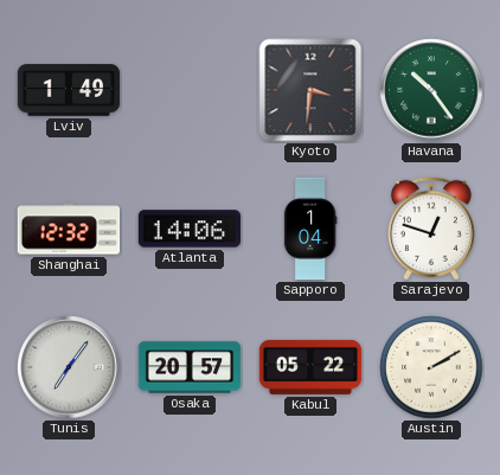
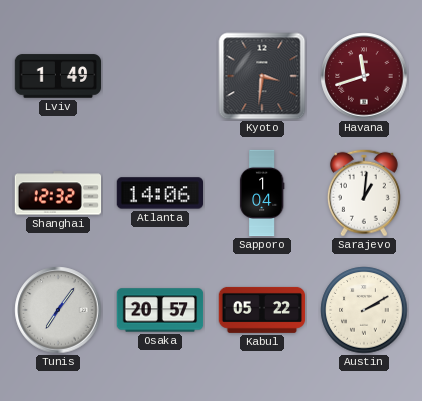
Havana: 10:24 -> 11:42
Havana dial: green -> burgundy
Sarajevo: 12:48 -> 1:01
